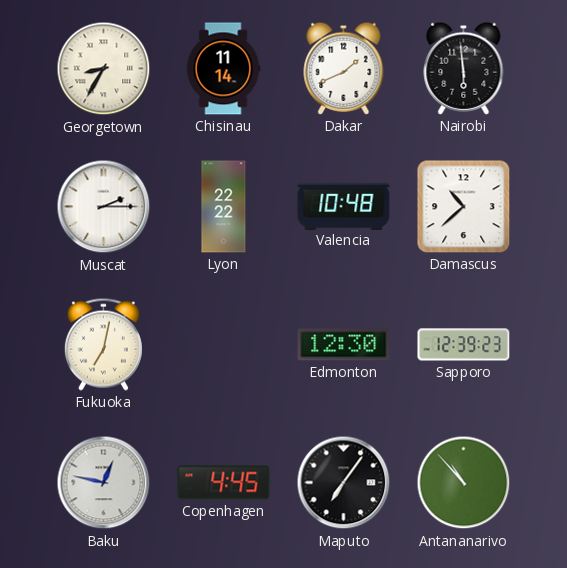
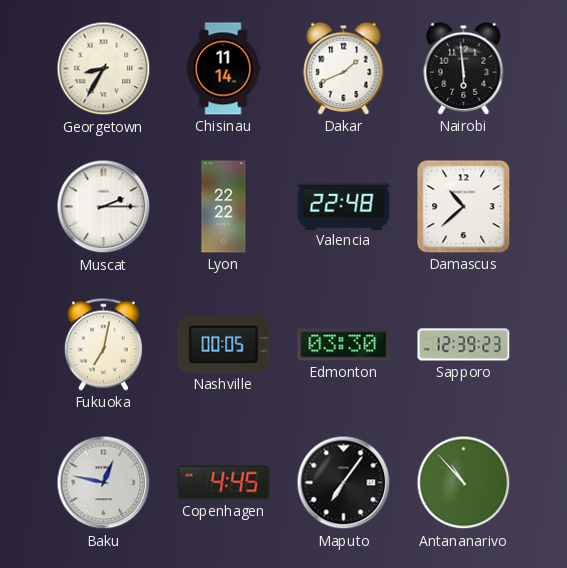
Valencia: 10:48 -> 22:48
Nashville: none -> 00:05
Edmonton: 12:30 -> 03:30
